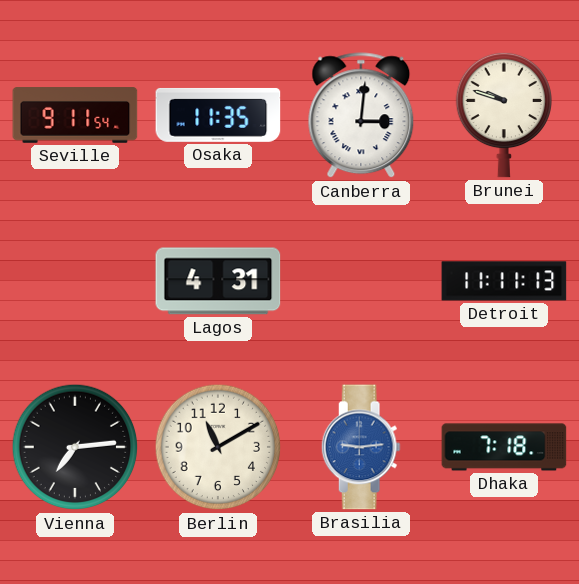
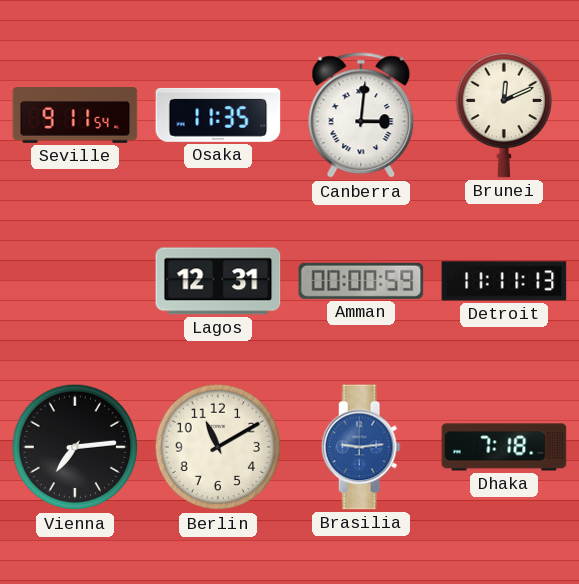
Brunei: 9:48 -> 12:11
Lagos: 4:31 -> 12:31
Amman: none -> 00:00
